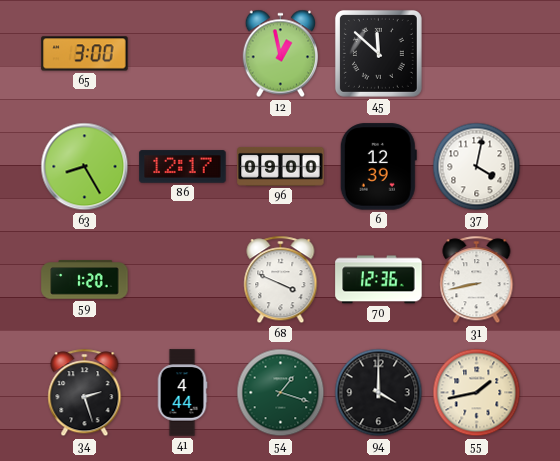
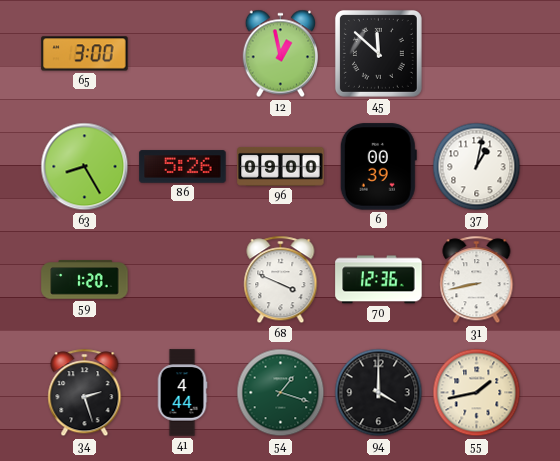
86: 12:17 -> 5:26
6: 12:39 -> 00:39
37: 4:02 -> 1:02
